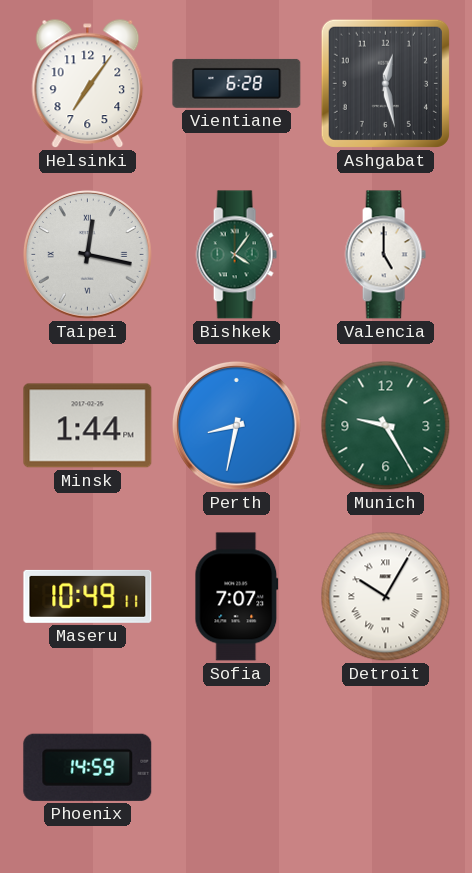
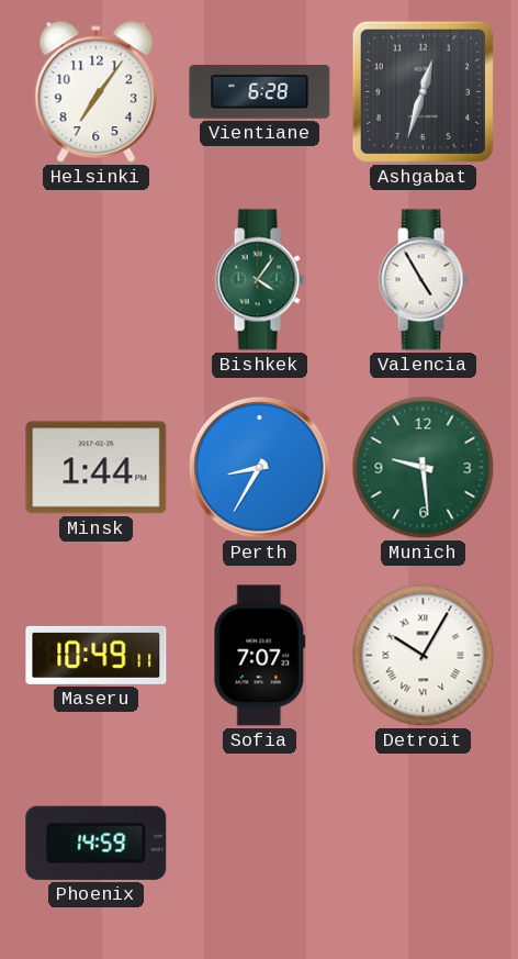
Ashgabat: 12:28 -> 12:33
Taipei: 12:17 -> none
Valencia: 5:00 -> 4:55
Perth: 8:32 -> 8:35
Munich: 9:25 -> 9:29
